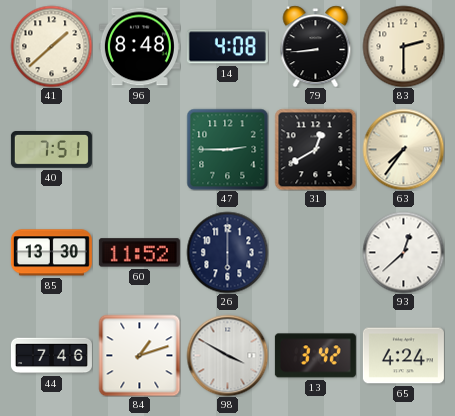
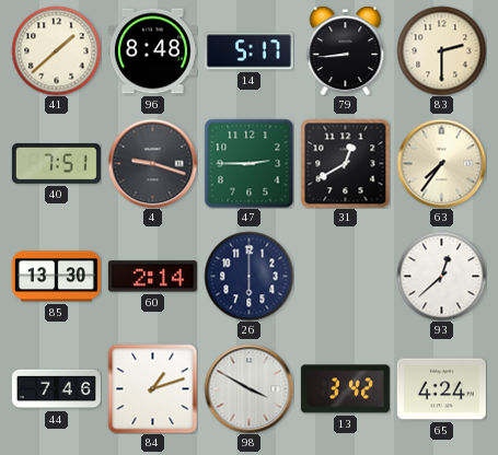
14: 4:08 -> 5:17
4: none -> 9:18
60: 11:52 -> 2:14
